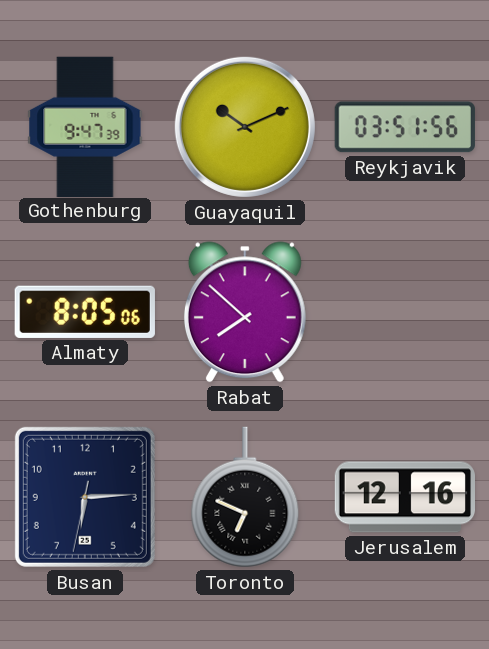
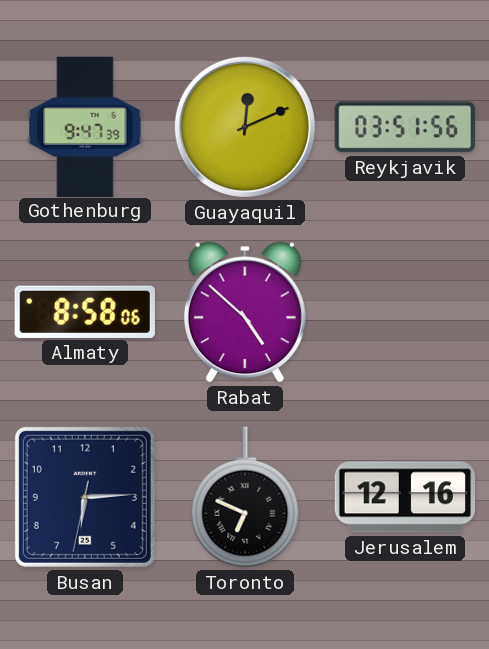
Guayaquil: 10:11 -> 12:11
Almaty: 8:05 -> 8:58
Rabat: 7:52 -> 4:52
